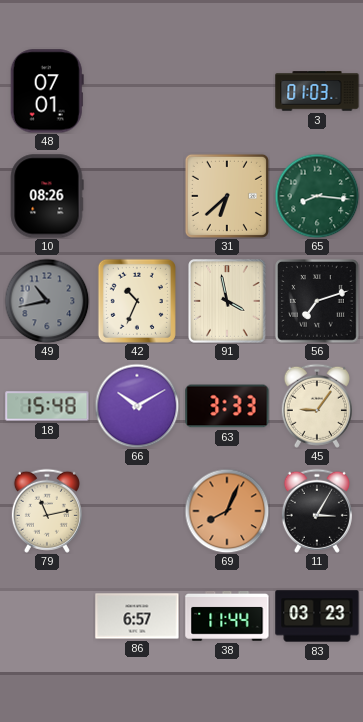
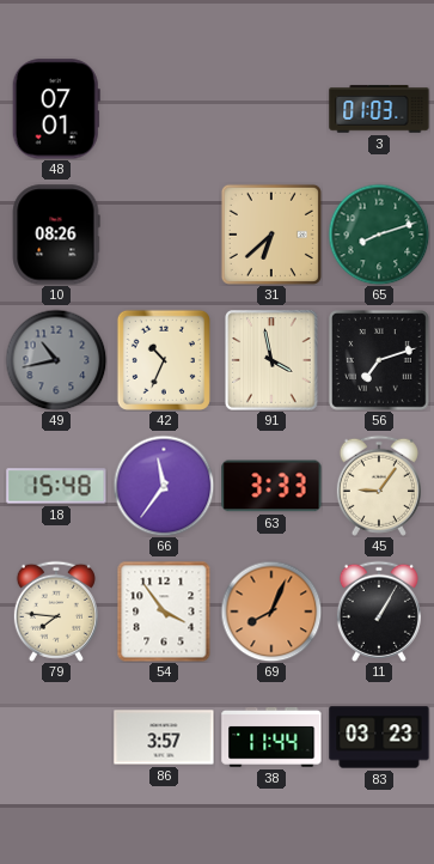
65: 8:16 -> 8:12
66: 10:10 -> 11:36
79: 11:13 -> 7:46
54: none -> 3:54
11: 3:05 -> 1:05
86: 6:57 -> 3:57
